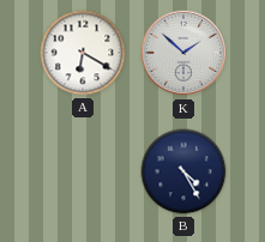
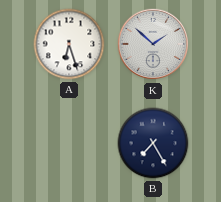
A: 6:20 -> 6:27
B: 4:25 -> 7:25
